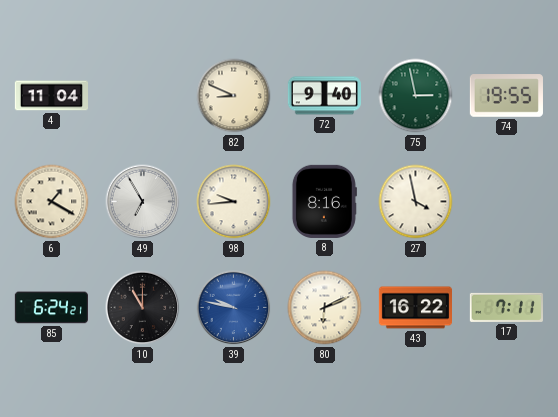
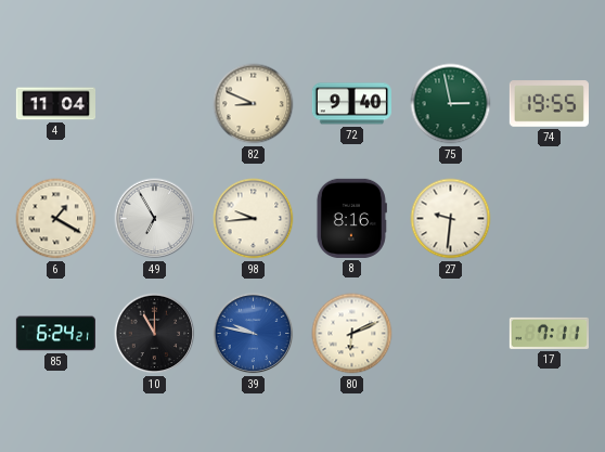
27: 3:58 -> 9:31
43: 16:22 -> none
